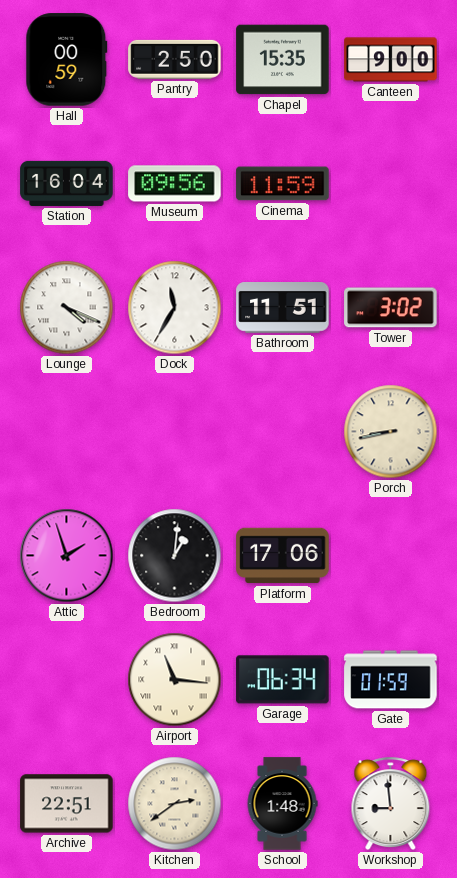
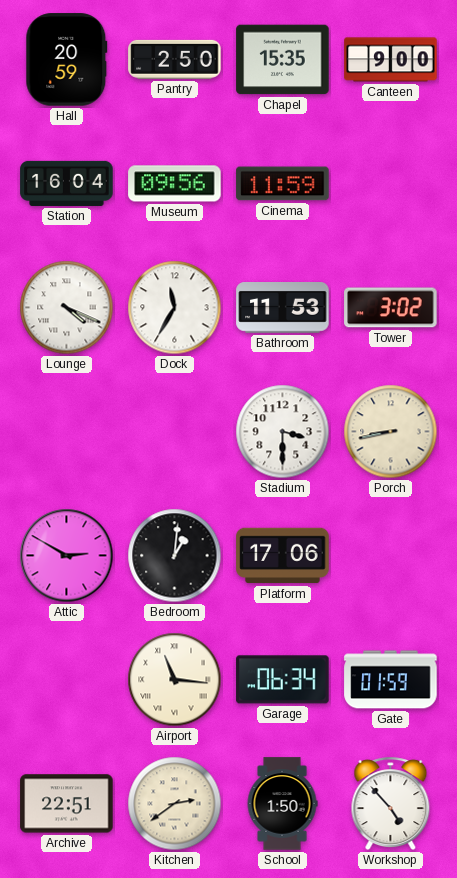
Hall: 00:59 -> 20:59
Bathroom: 11:51 -> 11:53
Stadium: none -> 3:30
Attic: 1:57 -> 2:50
School: 1:48 -> 1:50
Workshop: 8:59 -> 4:53
